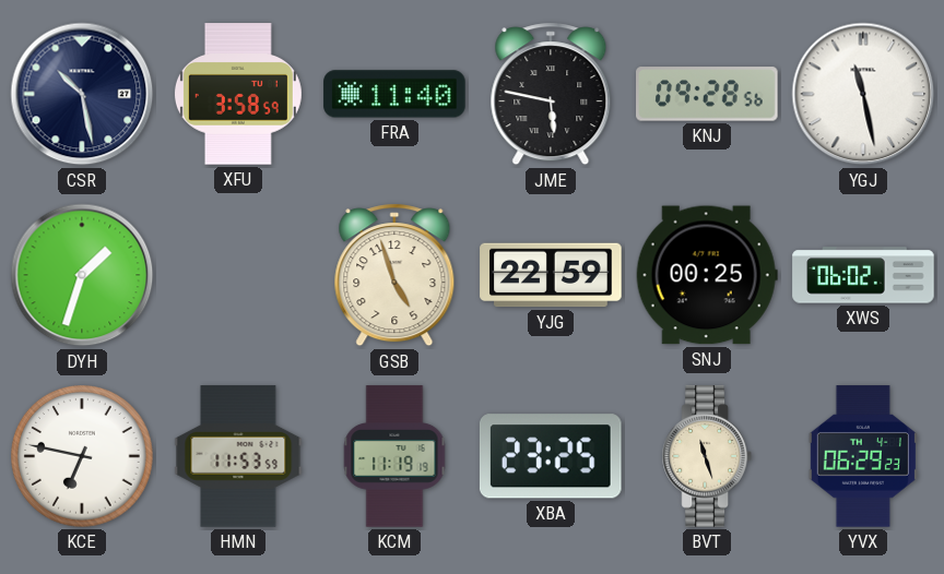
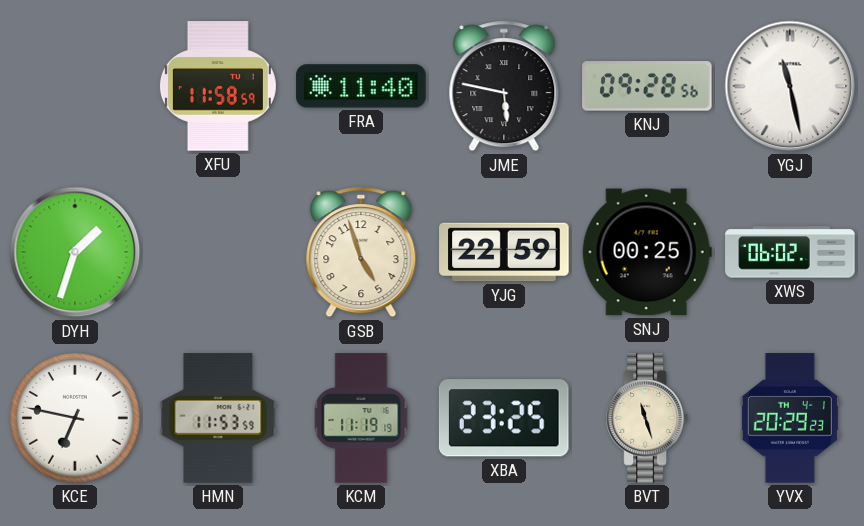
CSR: 10:28 -> none
XFU: 3:58 -> 11:58
YVX: 06:29 -> 20:29
